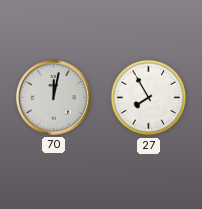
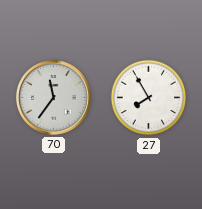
70: 12:02 -> 11:36
